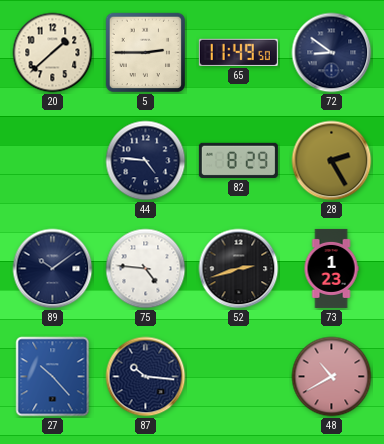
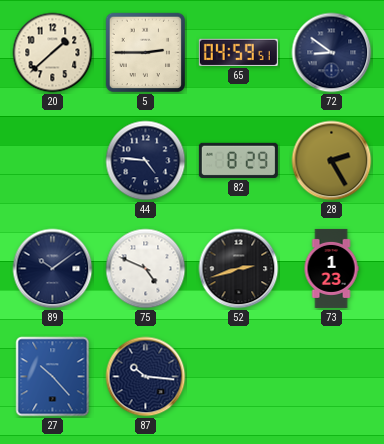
65: 11:49 -> 04:59
75: 4:46 -> 4:49
48: 10:40 -> none
